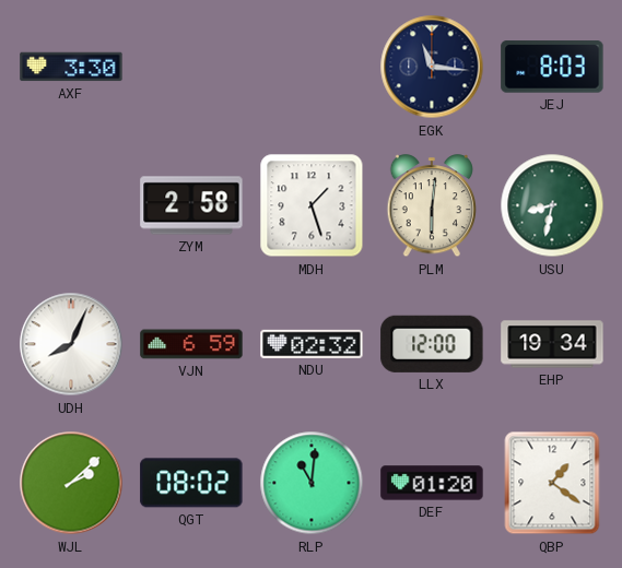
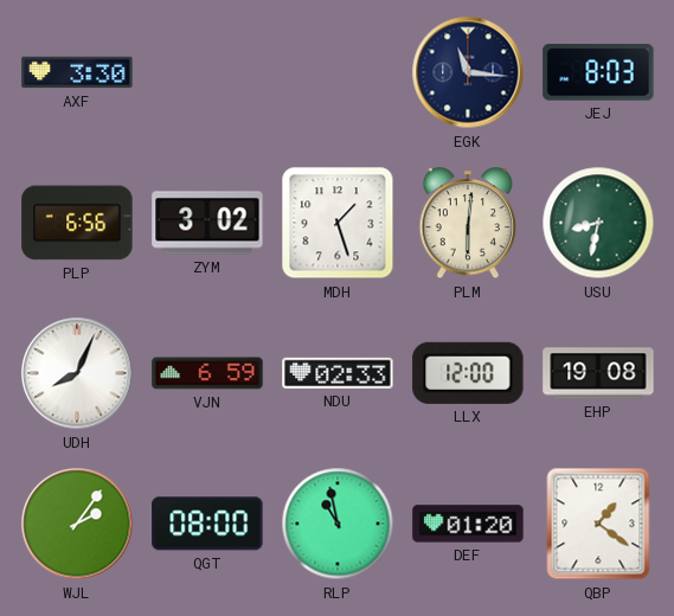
PLP: none -> 6:56
ZYM: 2:58 -> 3:02
NDU: 02:32 -> 02:33
EHP: 19:34 -> 19:08
WJL: 2:08 -> 2:06
QGT: 08:02 -> 08:00
RLP: 11:01 -> 10:58
